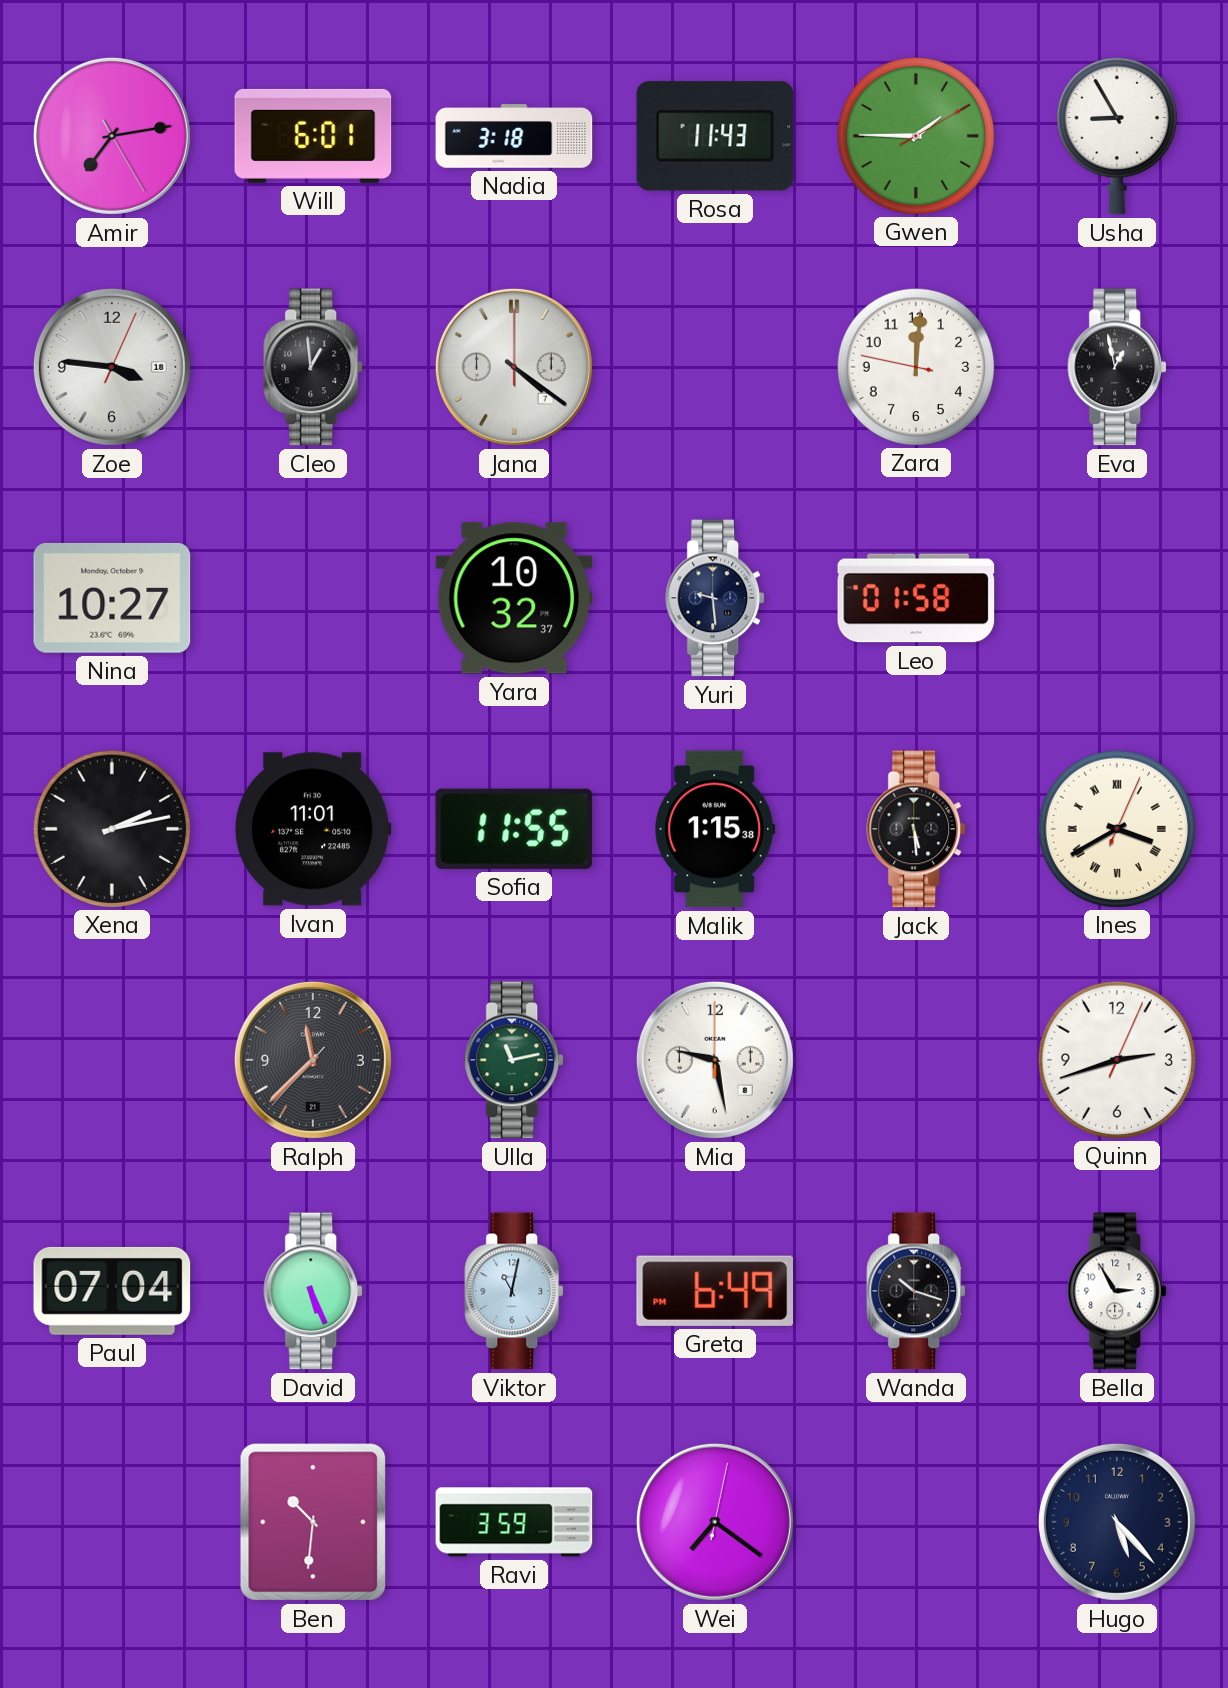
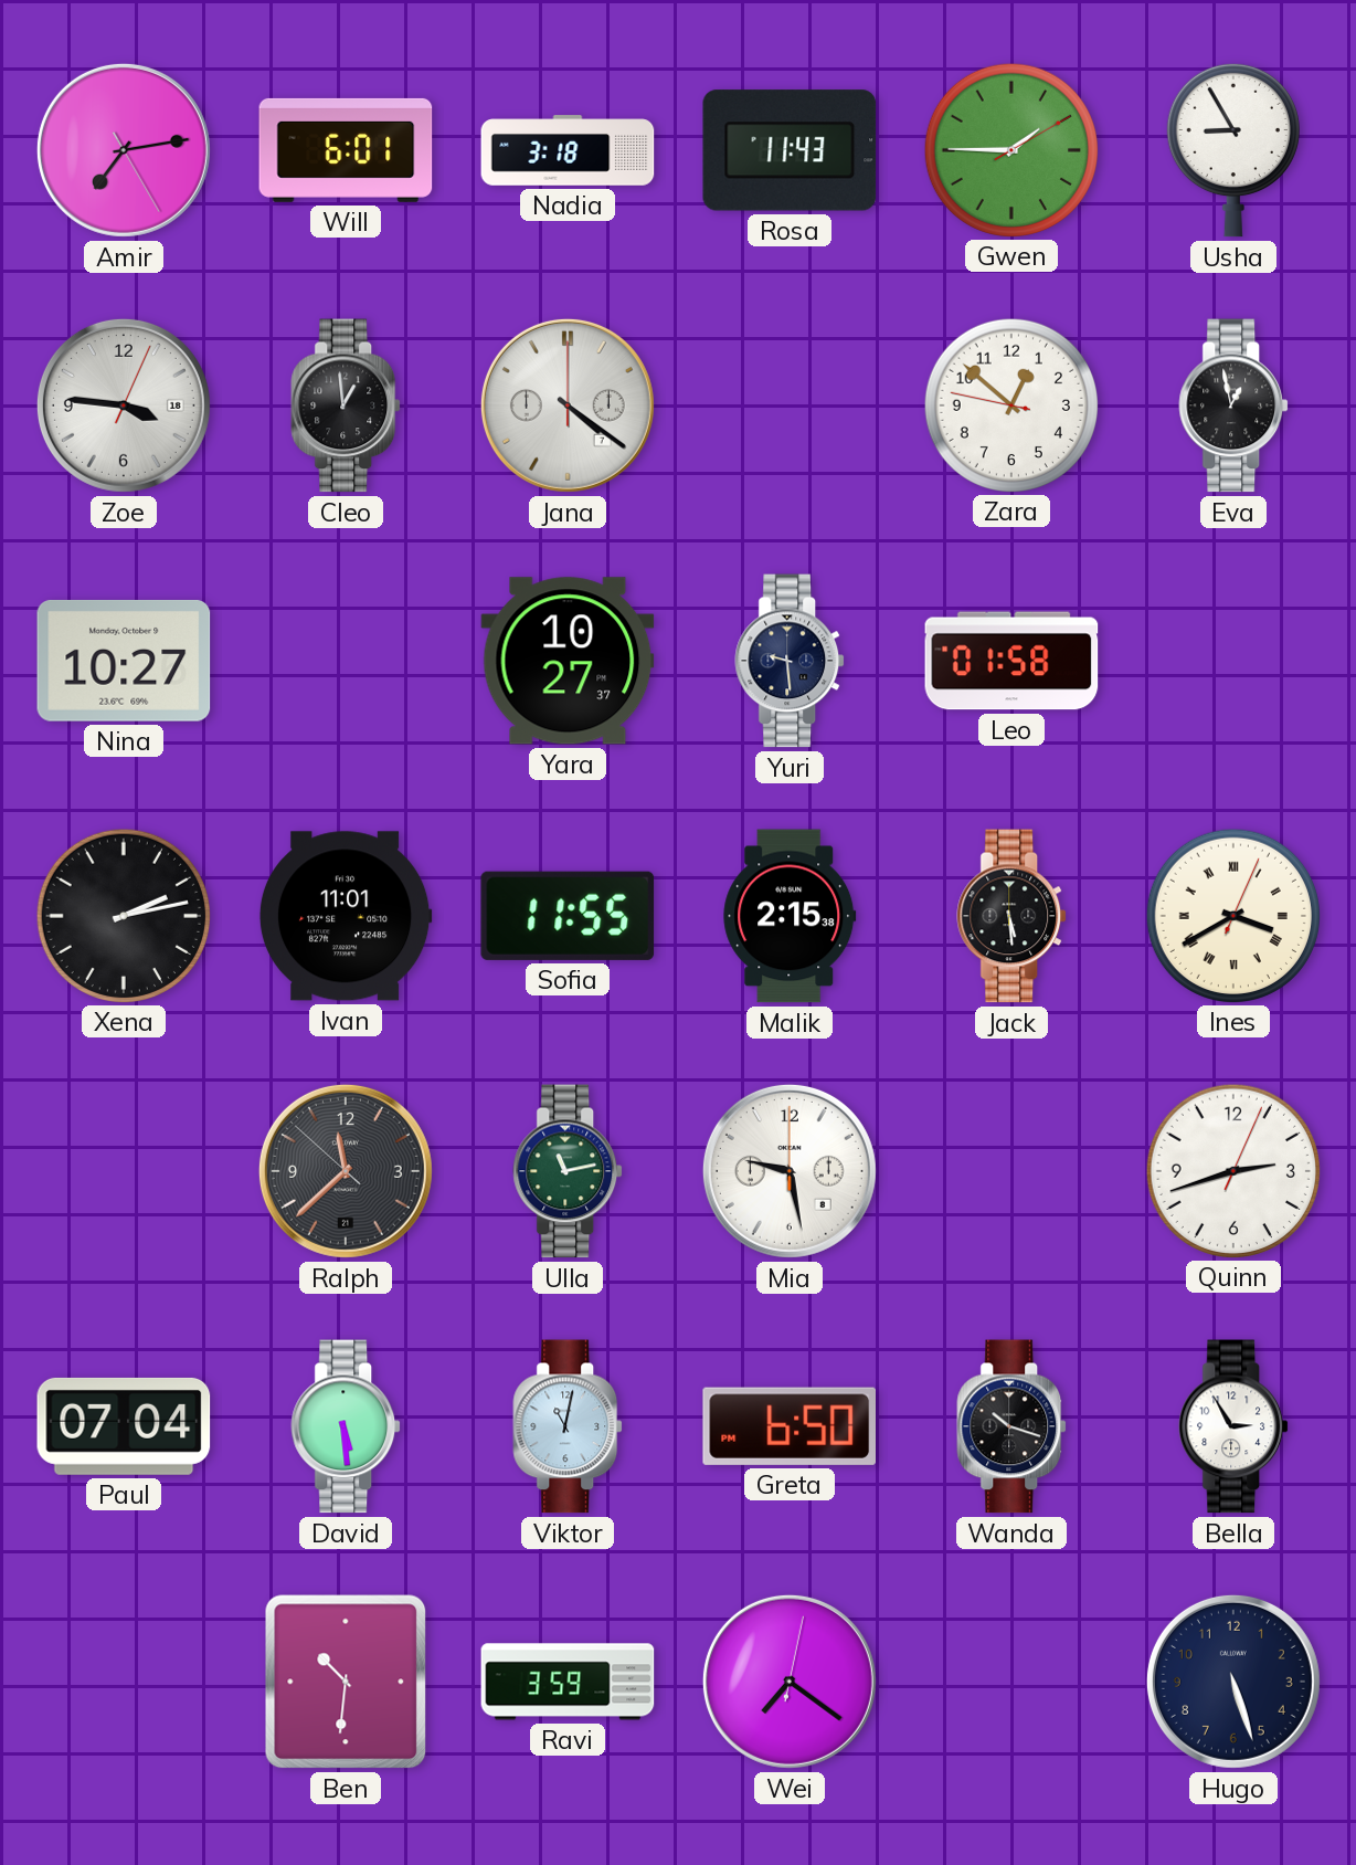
Zara: 12:00 -> 12:51
Yara: 10:32 -> 10:27
Malik: 1:15 -> 2:15
Ralph: 11:37:37 -> 11:37:52
David: 5:26 -> 5:29
Greta: 6:49 -> 6:50
Hugo: 5:23 -> 5:27
